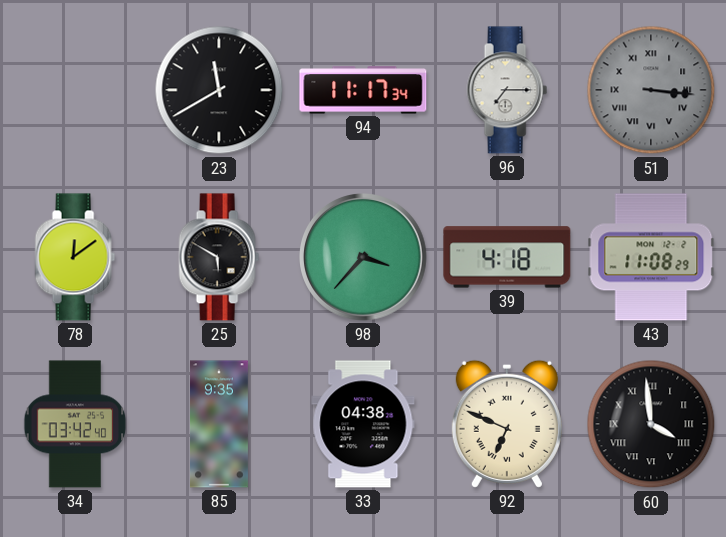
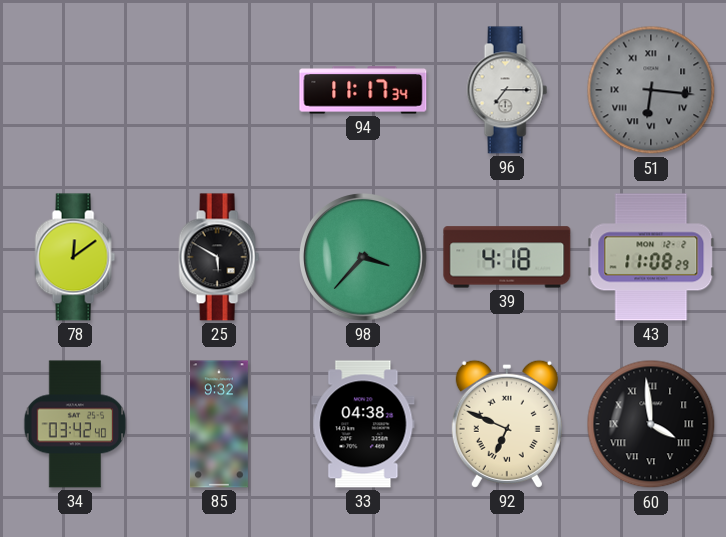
23: 11:40 -> none
51: 3:16 -> 6:16
85: 9:35 -> 9:32
